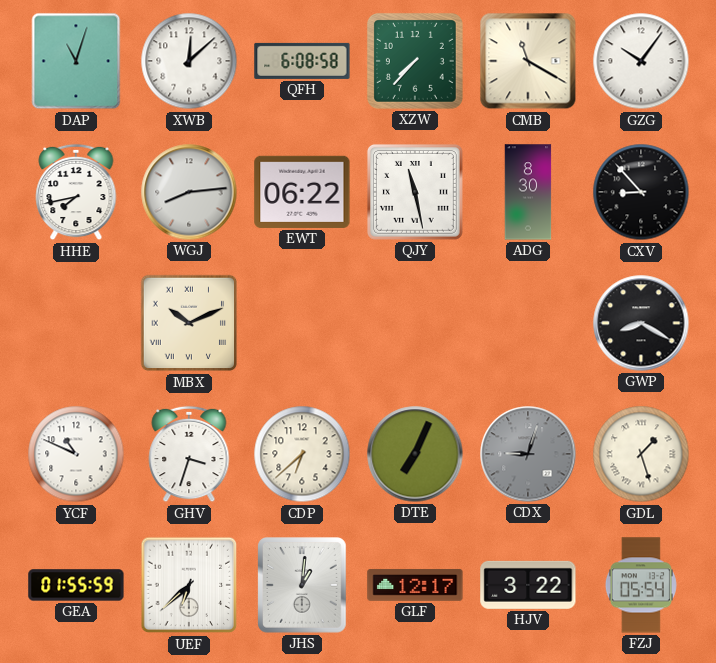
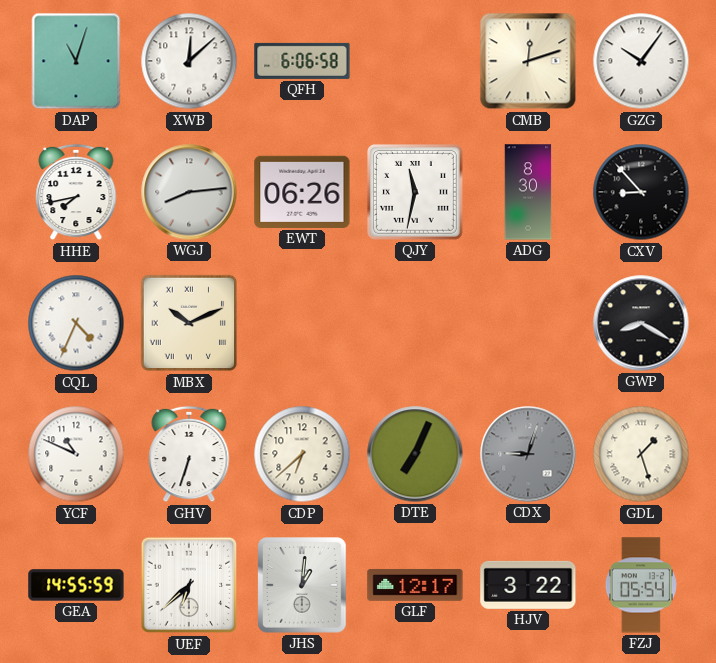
QFH: 6:08 -> 6:06
XZW: 7:37 -> none
CMB: 11:20 -> 12:12
EWT: 06:22 -> 06:26
QJY: 11:28 -> 11:32
CQL: none -> 4:34
GHV: 3:33 -> 6:33
GEA: 01:55 -> 14:55
